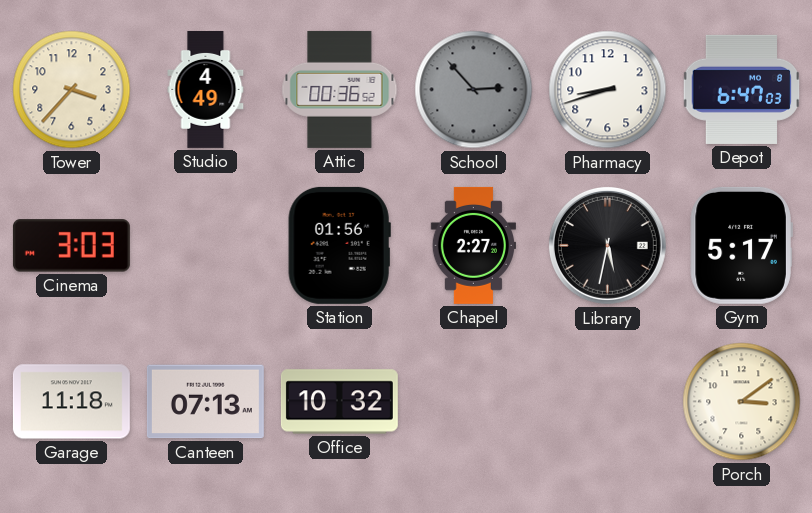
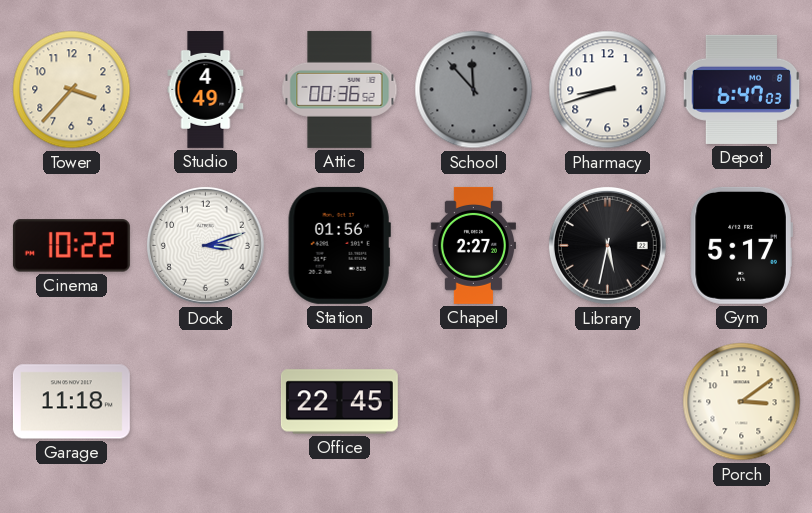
School: 2:53 -> 11:53
Cinema: 3:03 -> 10:22
Dock: none -> 3:12
Canteen: 07:13 -> none
Office: 10:32 -> 22:45
